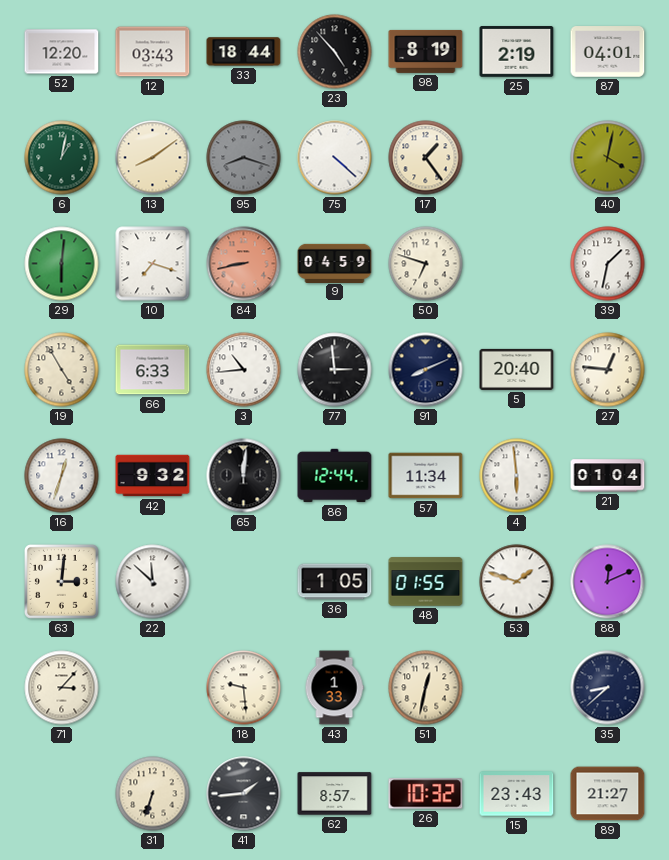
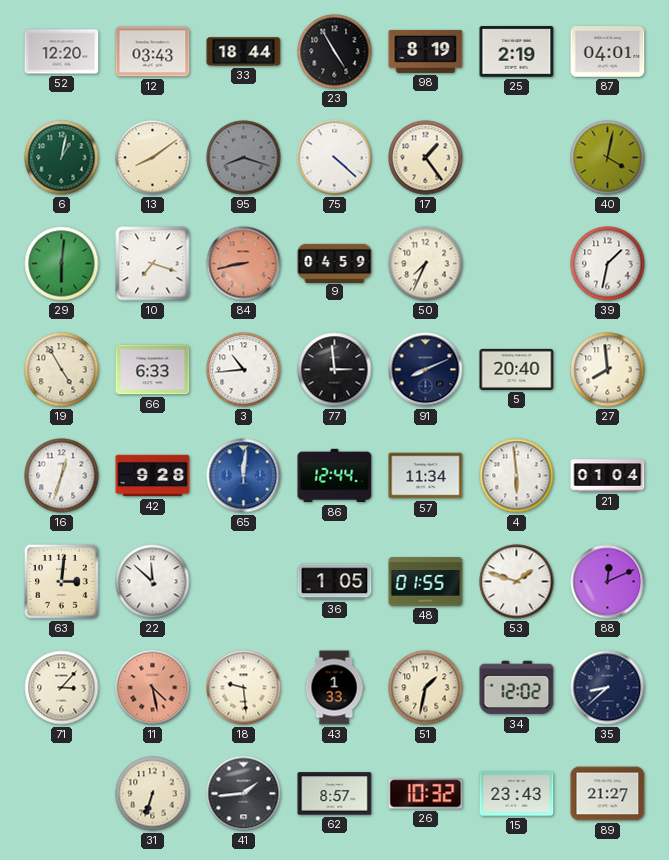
23: 4:53 -> 4:55
50: 6:48 -> 7:34
27: 12:46 -> 7:59
42: 9:32 -> 9:28
65 dial: black -> blue
11: none -> 4:28
51: 12:32 -> 1:32
34: none -> 12:02
